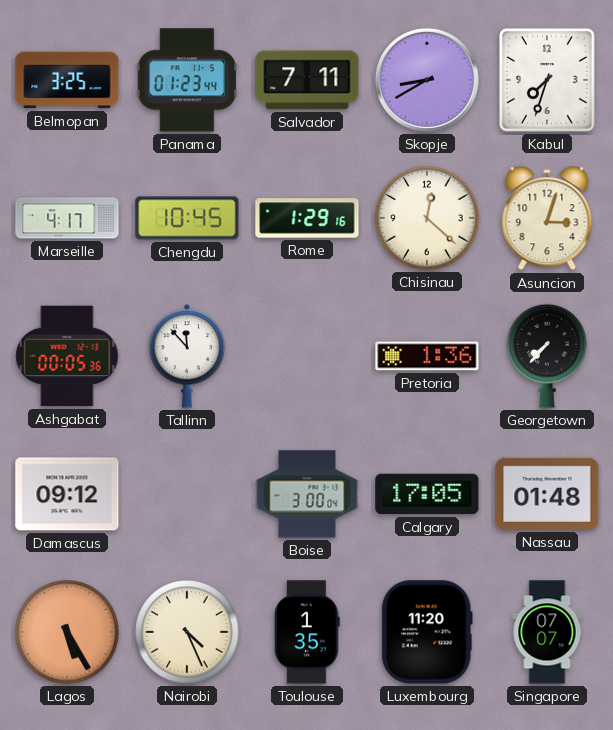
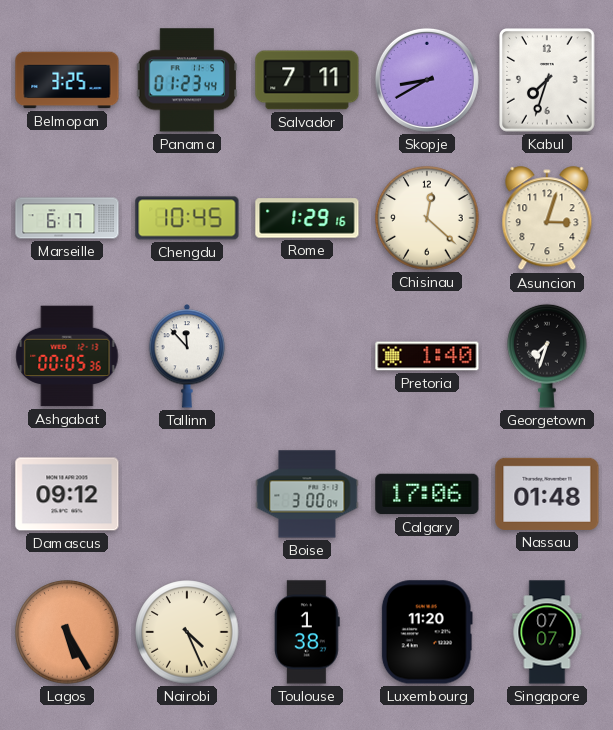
Marseille: 4:17 -> 6:17
Pretoria: 1:36 -> 1:40
Georgetown: 7:37 -> 7:33
Calgary: 17:05 -> 17:06
Toulouse: 1:35 -> 1:38
